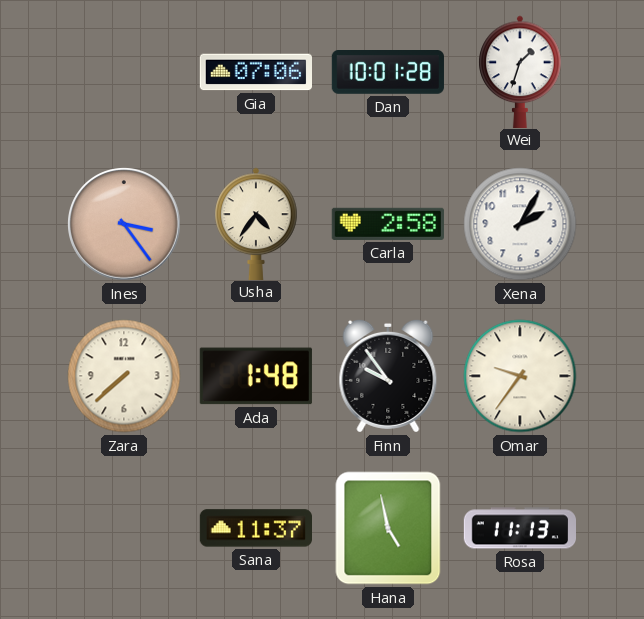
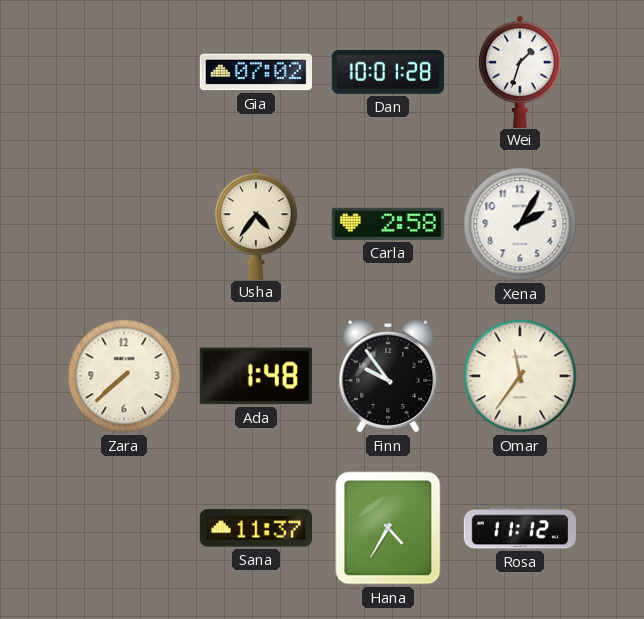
Gia: 07:06 -> 07:02
Ines: 3:24 -> none
Omar: 9:36 -> 11:36
Hana: 4:58 -> 4:35
Rosa: 11:13 -> 11:12
